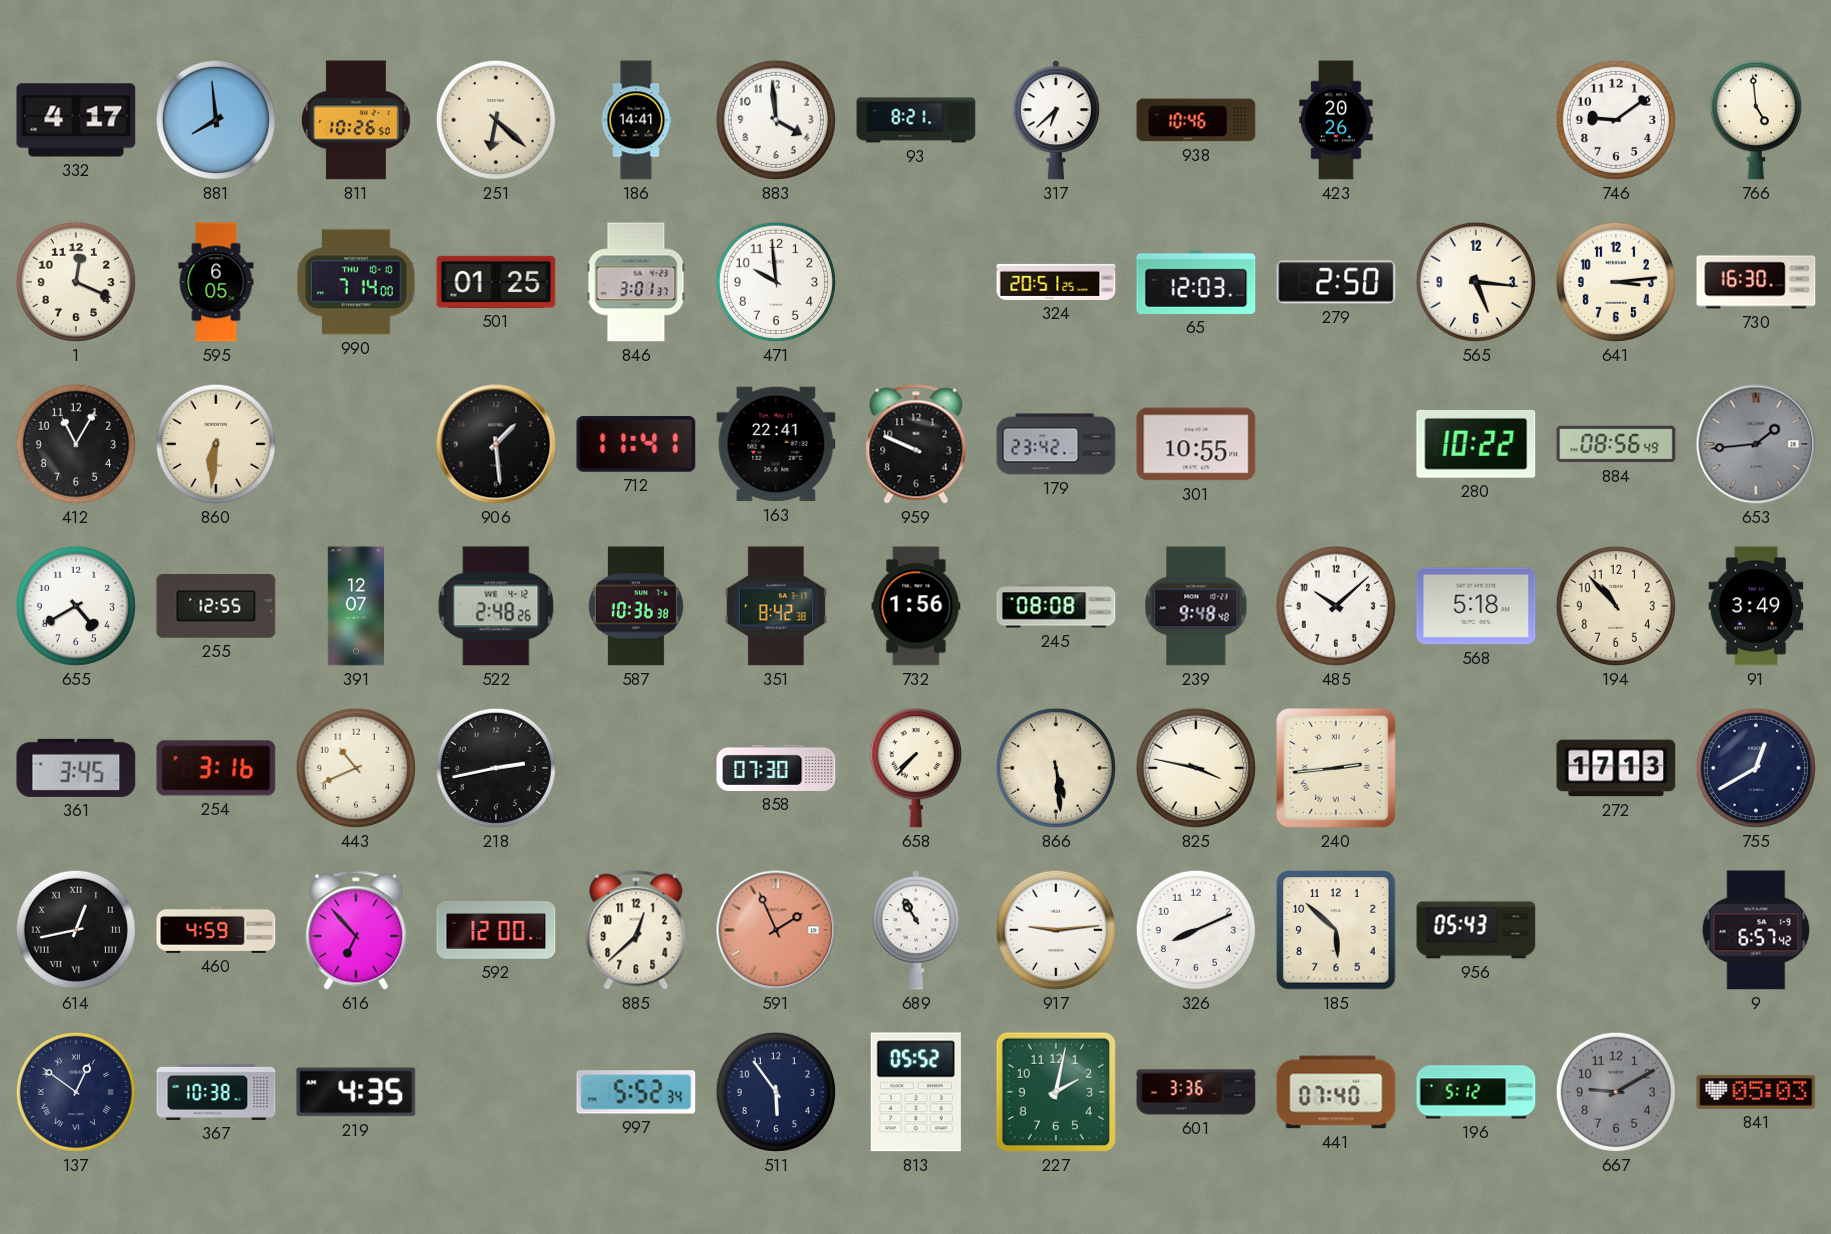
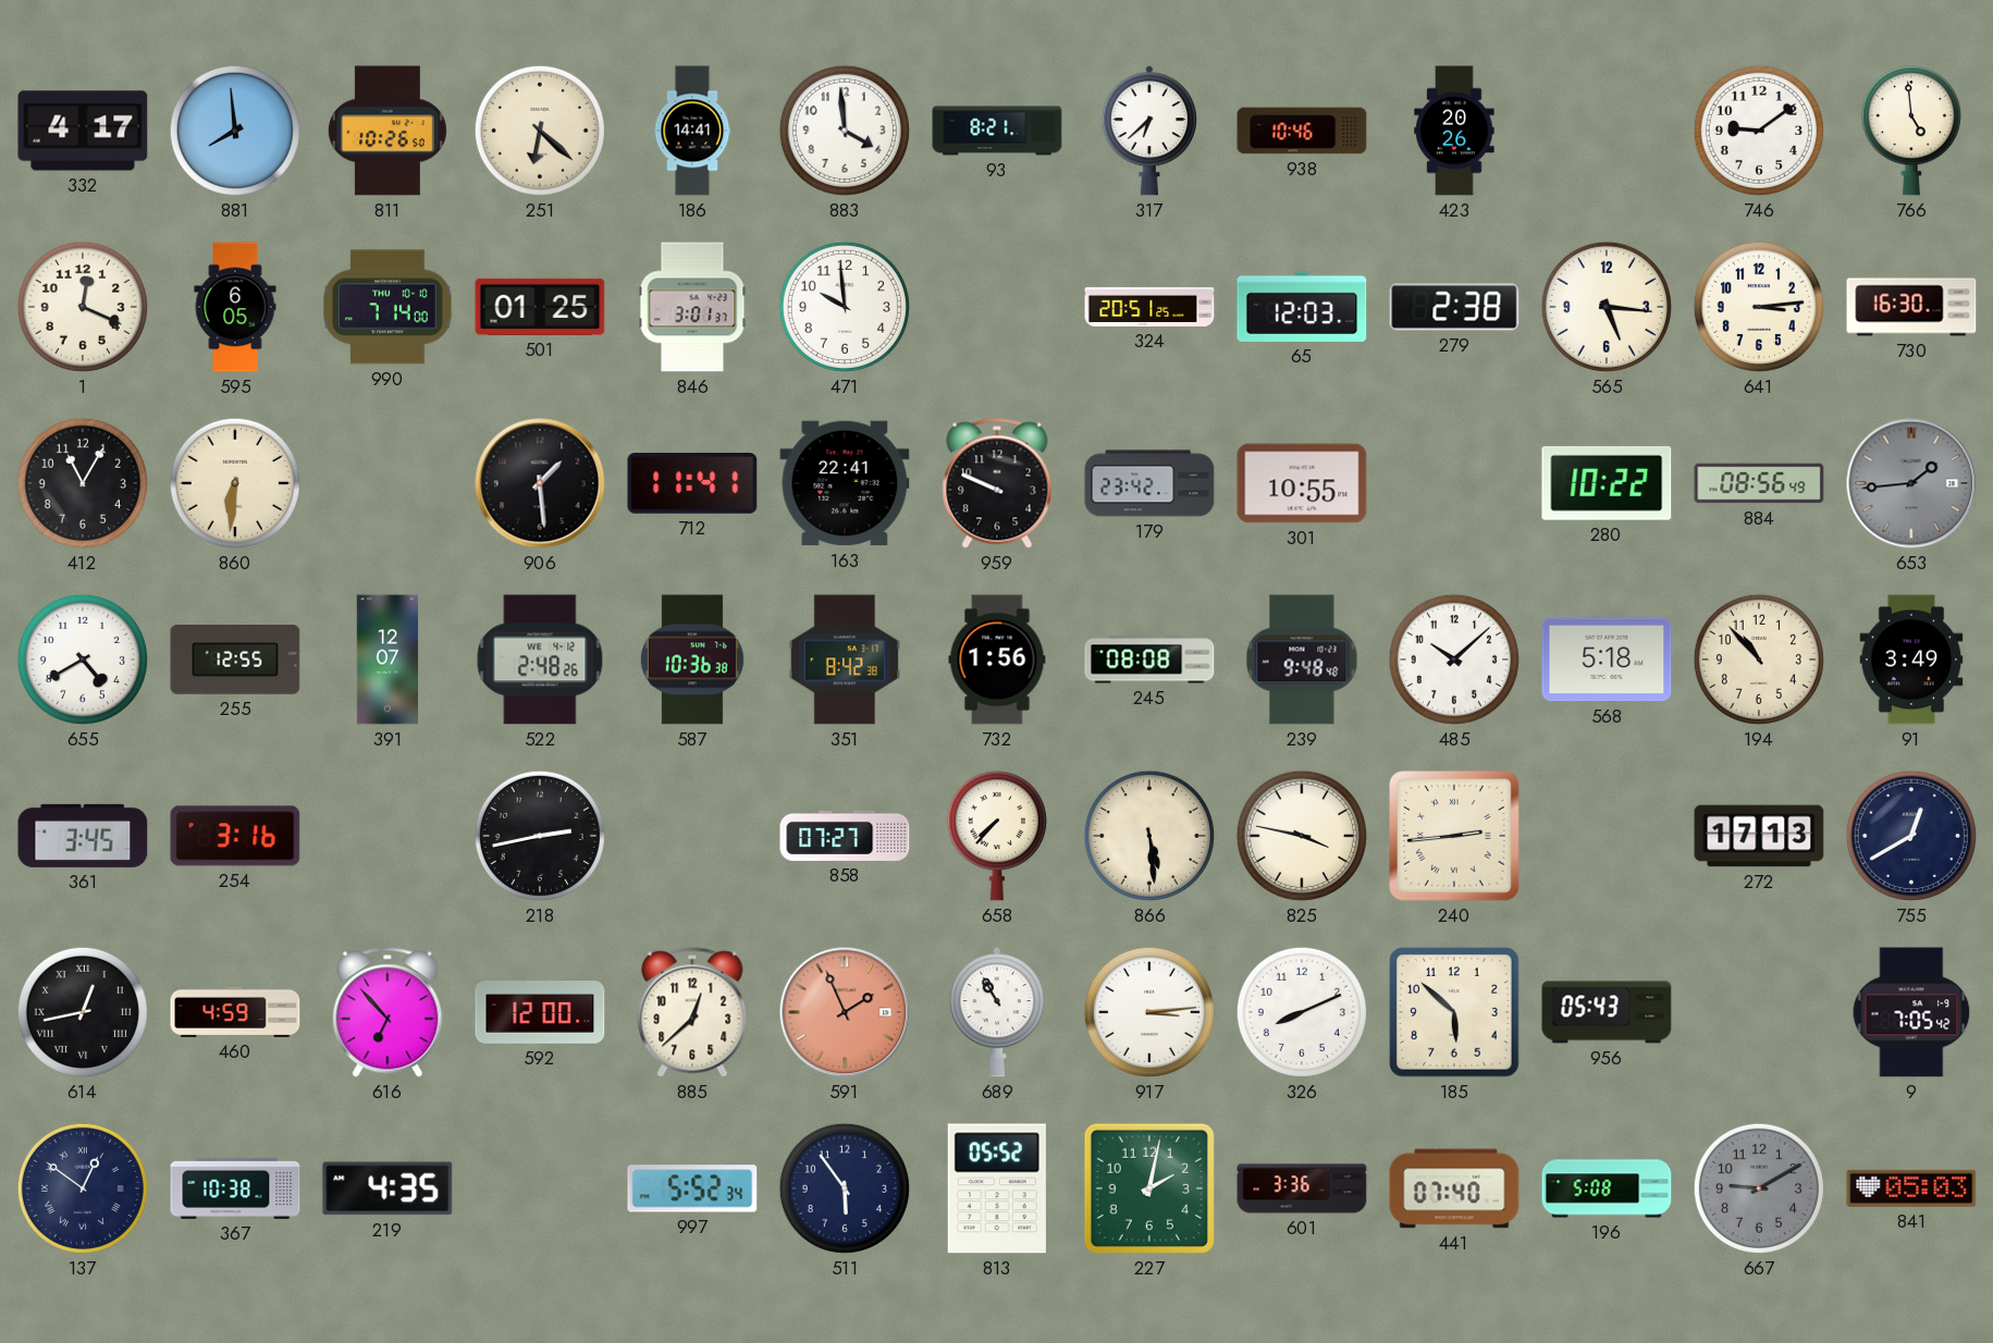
279: 2:50 -> 2:38
443: 10:41 -> none
858: 07:30 -> 07:27
917: 9:14 -> 3:14
9: 6:57 -> 7:05
196: 5:12 -> 5:08
